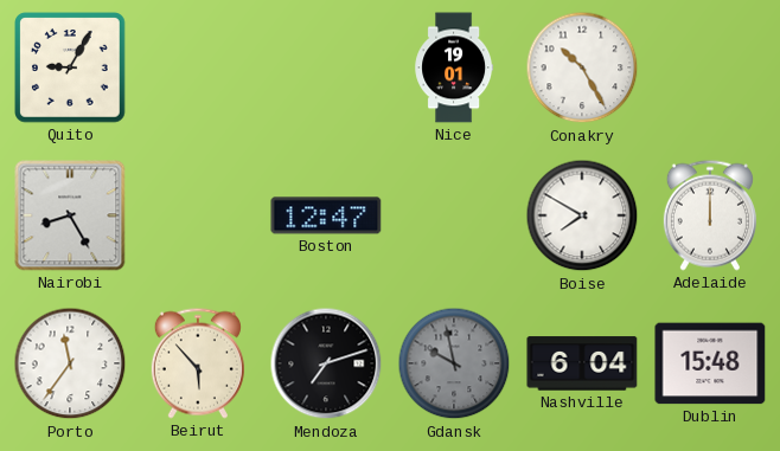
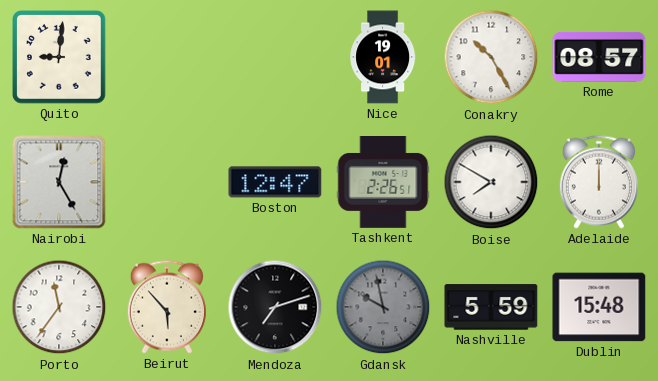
Quito: 9:05 -> 9:01
Rome: none -> 08:57
Nairobi: 8:25 -> 12:25
Tashkent: none -> 2:26
Nashville: 6:04 -> 5:59
